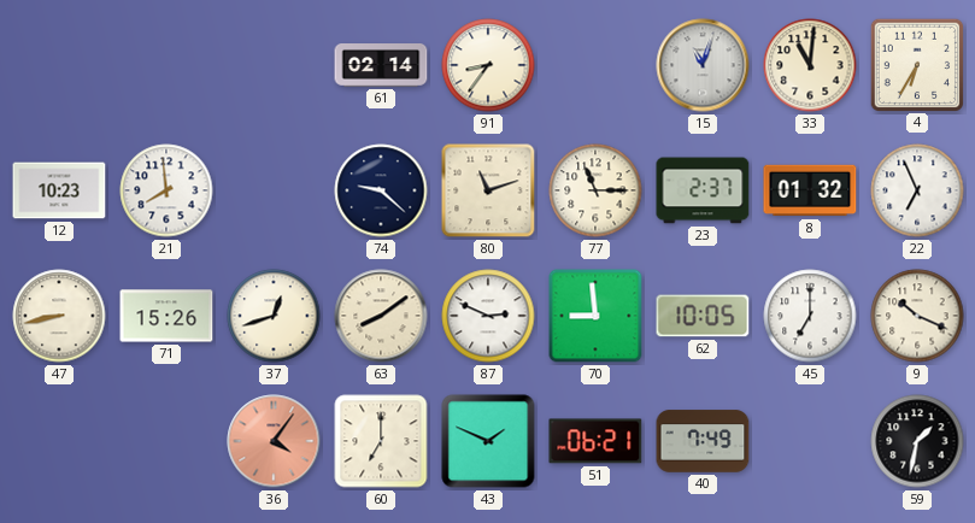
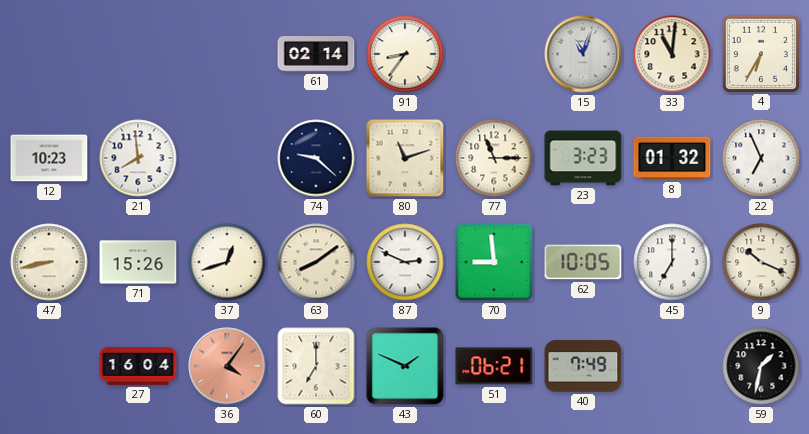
23: 2:37 -> 3:23
27: none -> 16:04
